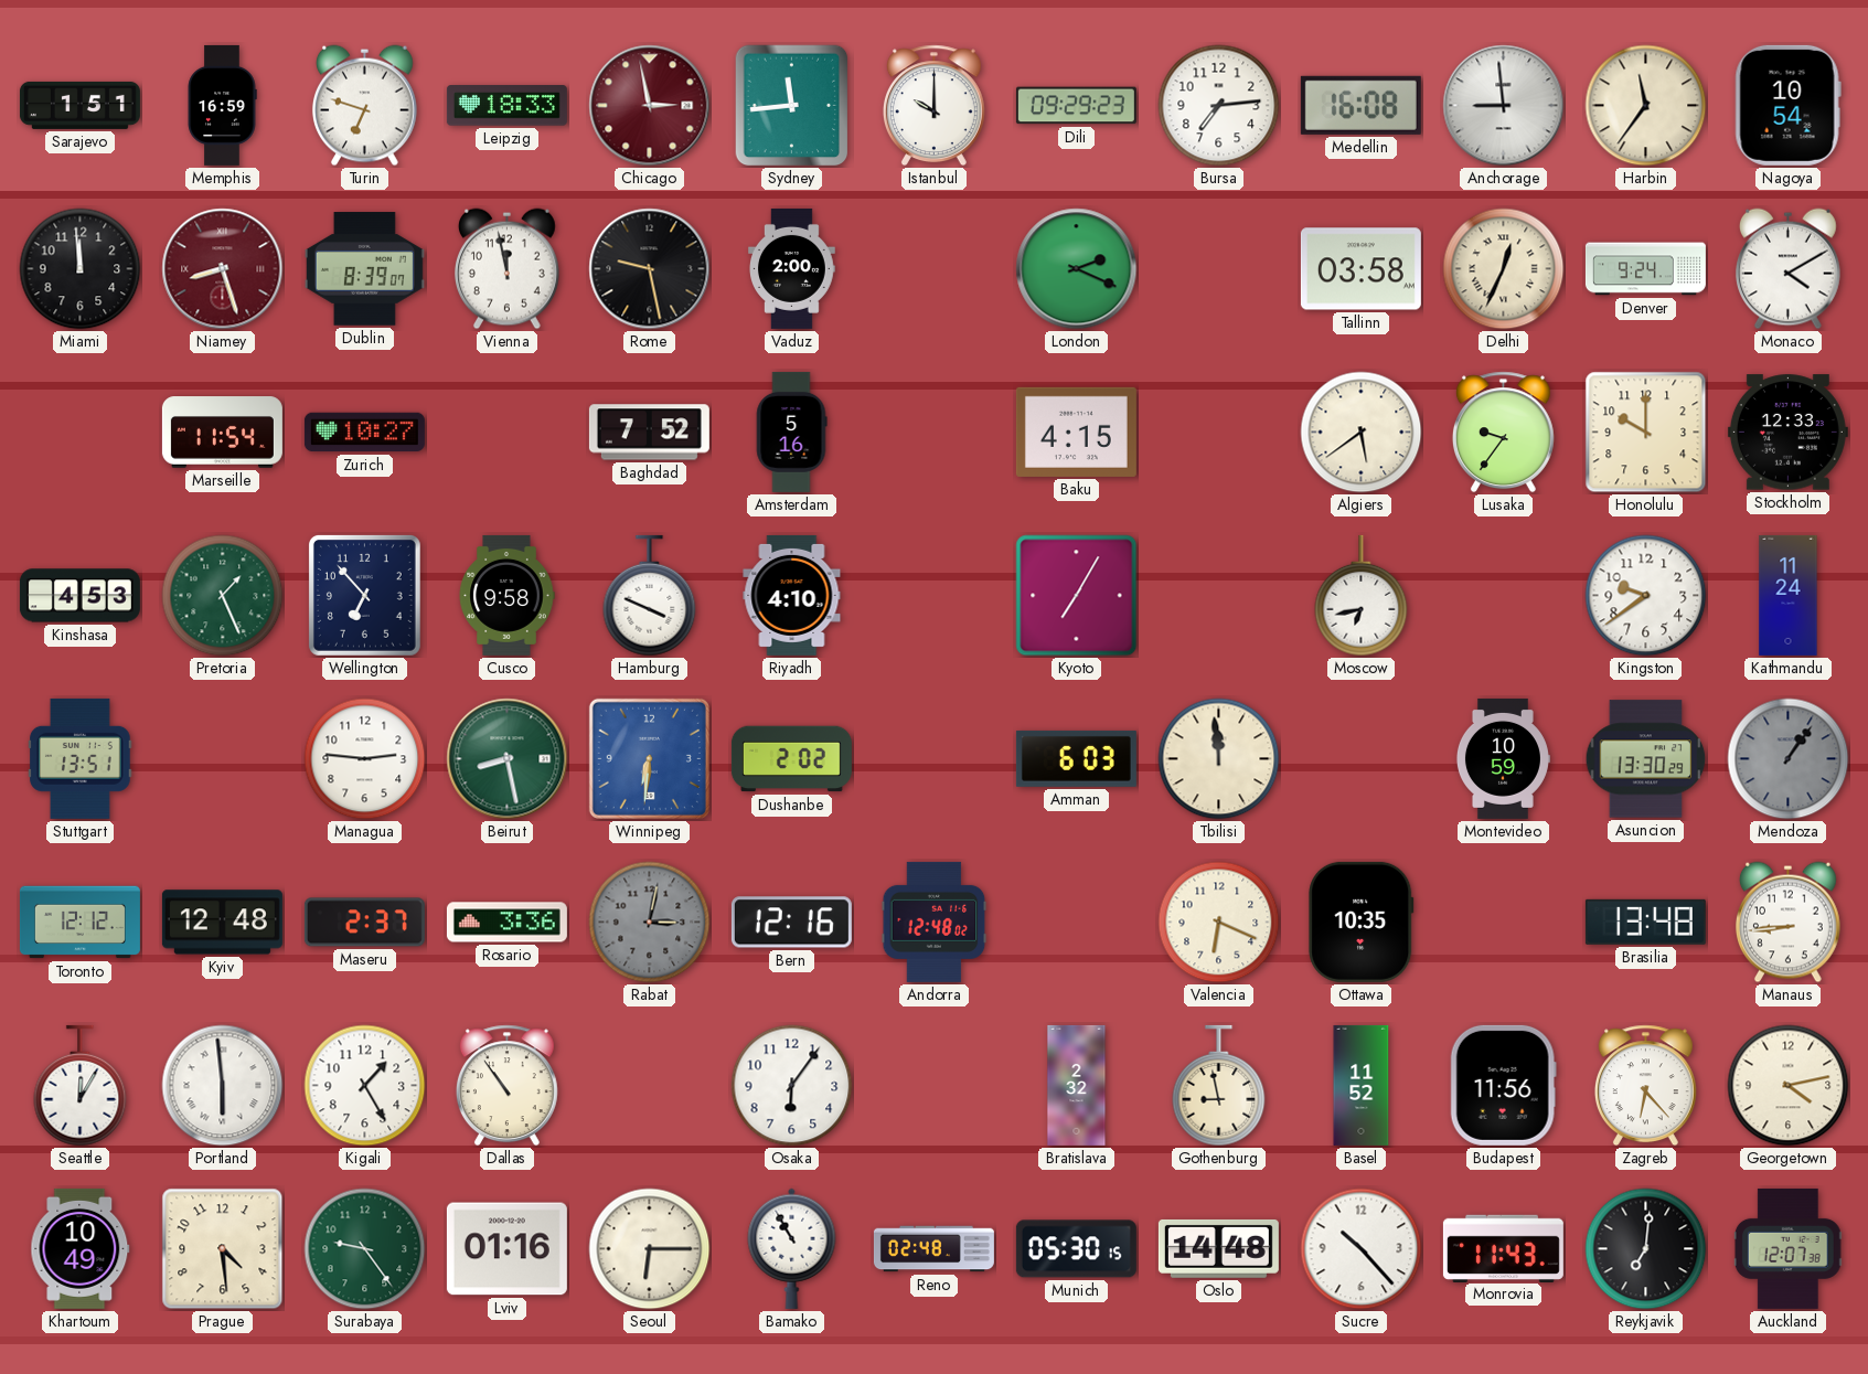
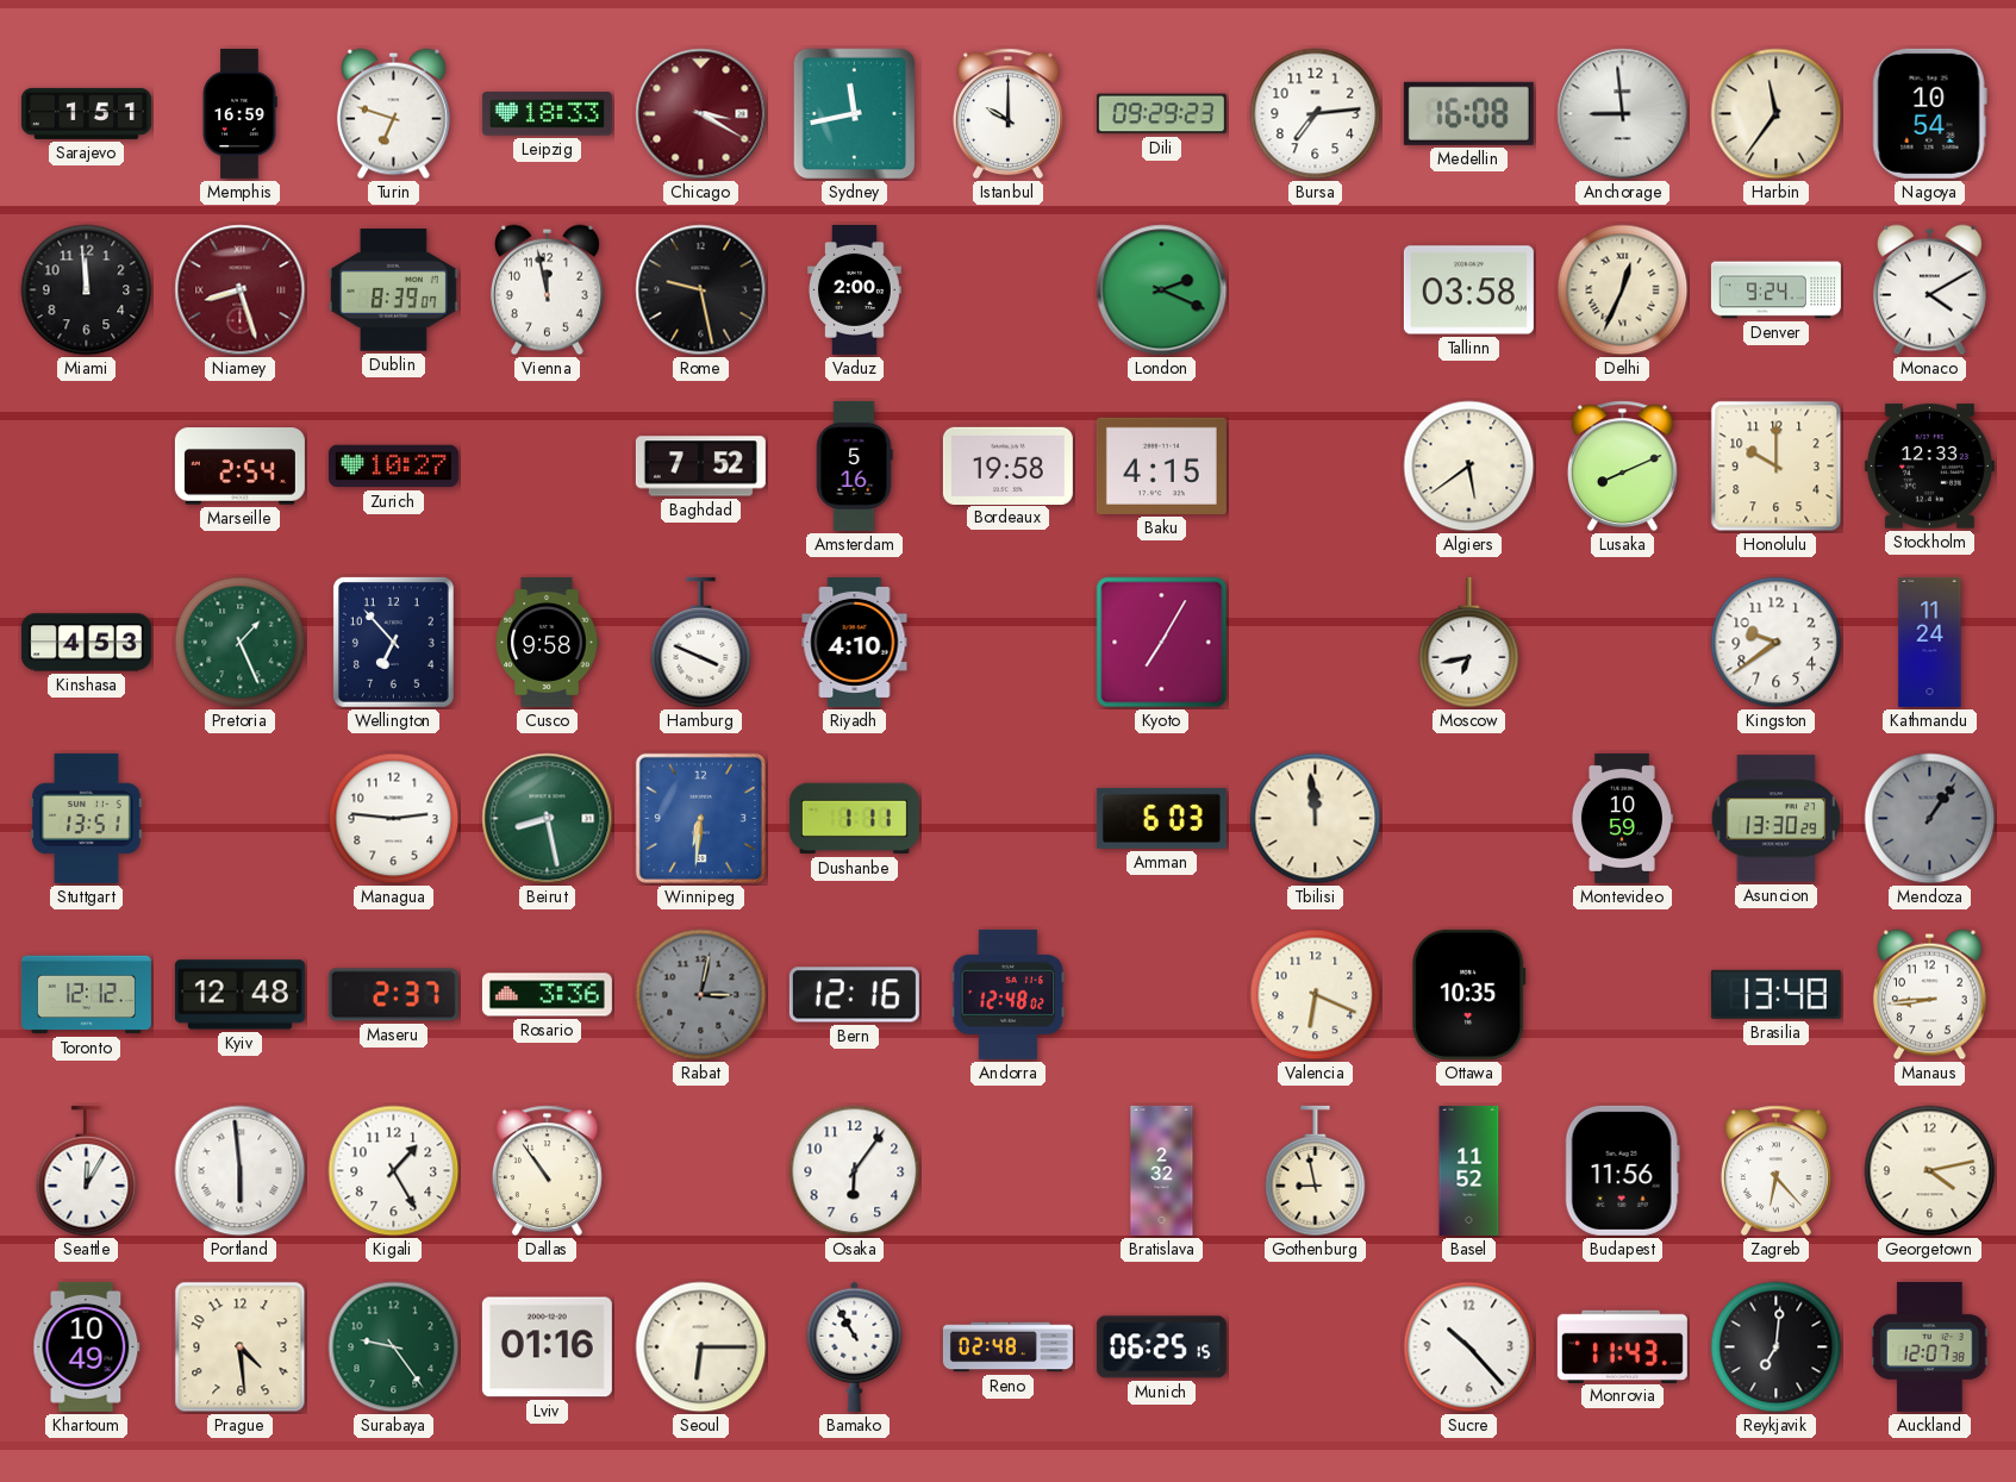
Chicago: 2:58 -> 3:20
Sydney: 11:44 -> 11:43
Marseille: 11:54 -> 2:54
Bordeaux: none -> 19:58
Lusaka: 9:36 -> 8:11
Dushanbe: 2:02 -> 1:11
Munich: 05:30 -> 06:25
Oslo: 14:48 -> none
